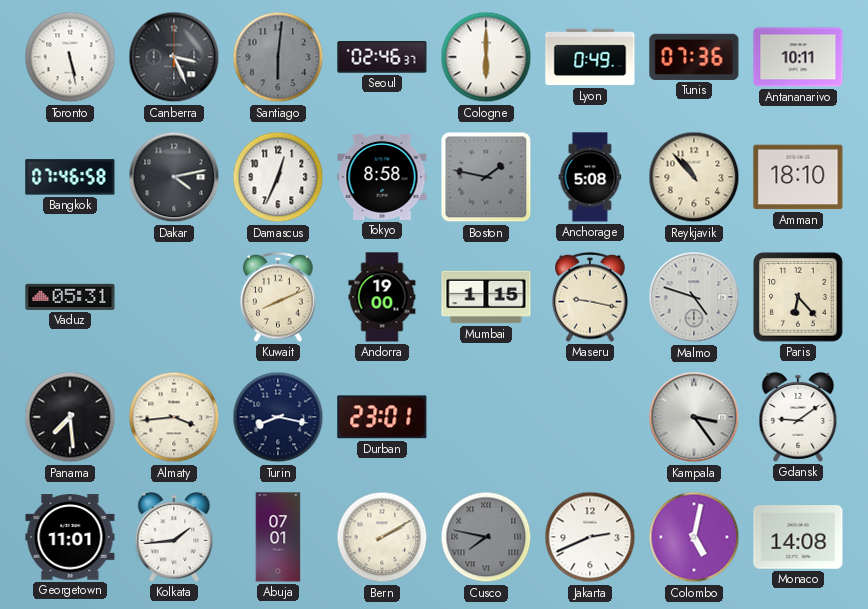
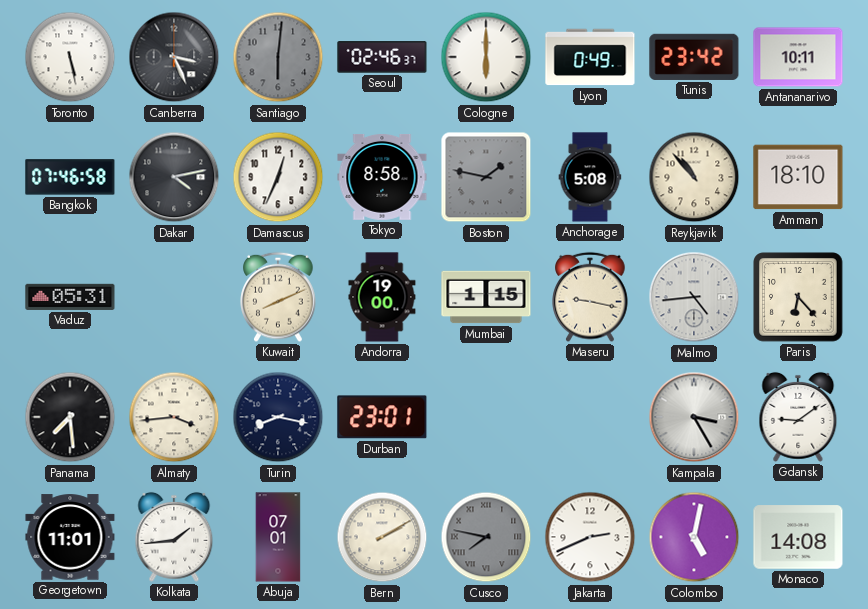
Tunis: 07:36 -> 23:42
Malmo: 4:48 -> 4:44
Kampala: 3:24 -> 3:25
